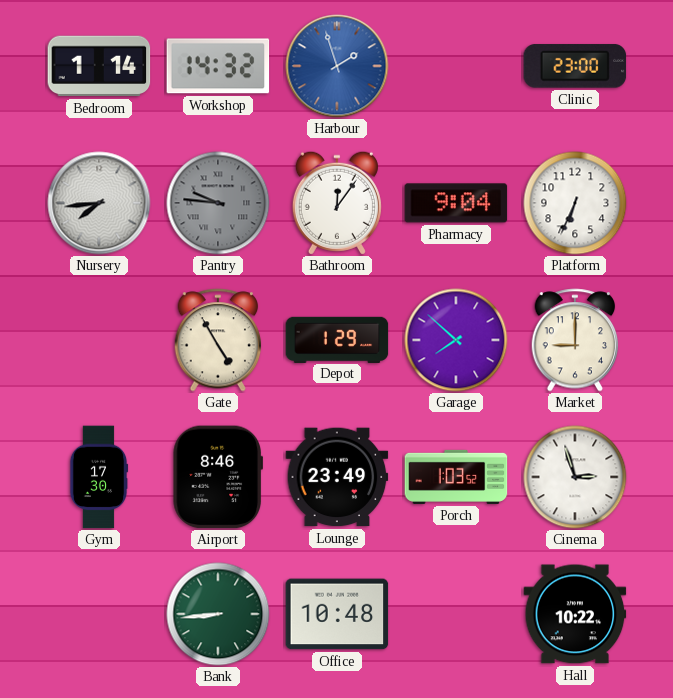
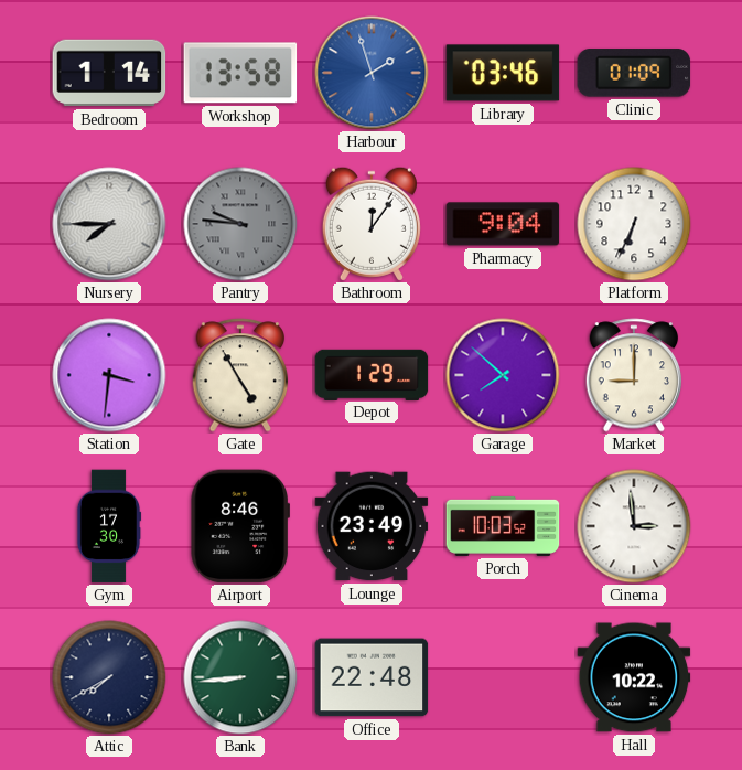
Workshop: 14:32 -> 13:58
Library: none -> 03:46
Clinic: 23:00 -> 01:09
Nursery: 7:44 -> 7:45
Station: none -> 3:31
Porch: 1:03 -> 10:03
Cinema: 2:57 -> 2:59
Attic: none -> 7:40
Office: 10:48 -> 22:48
